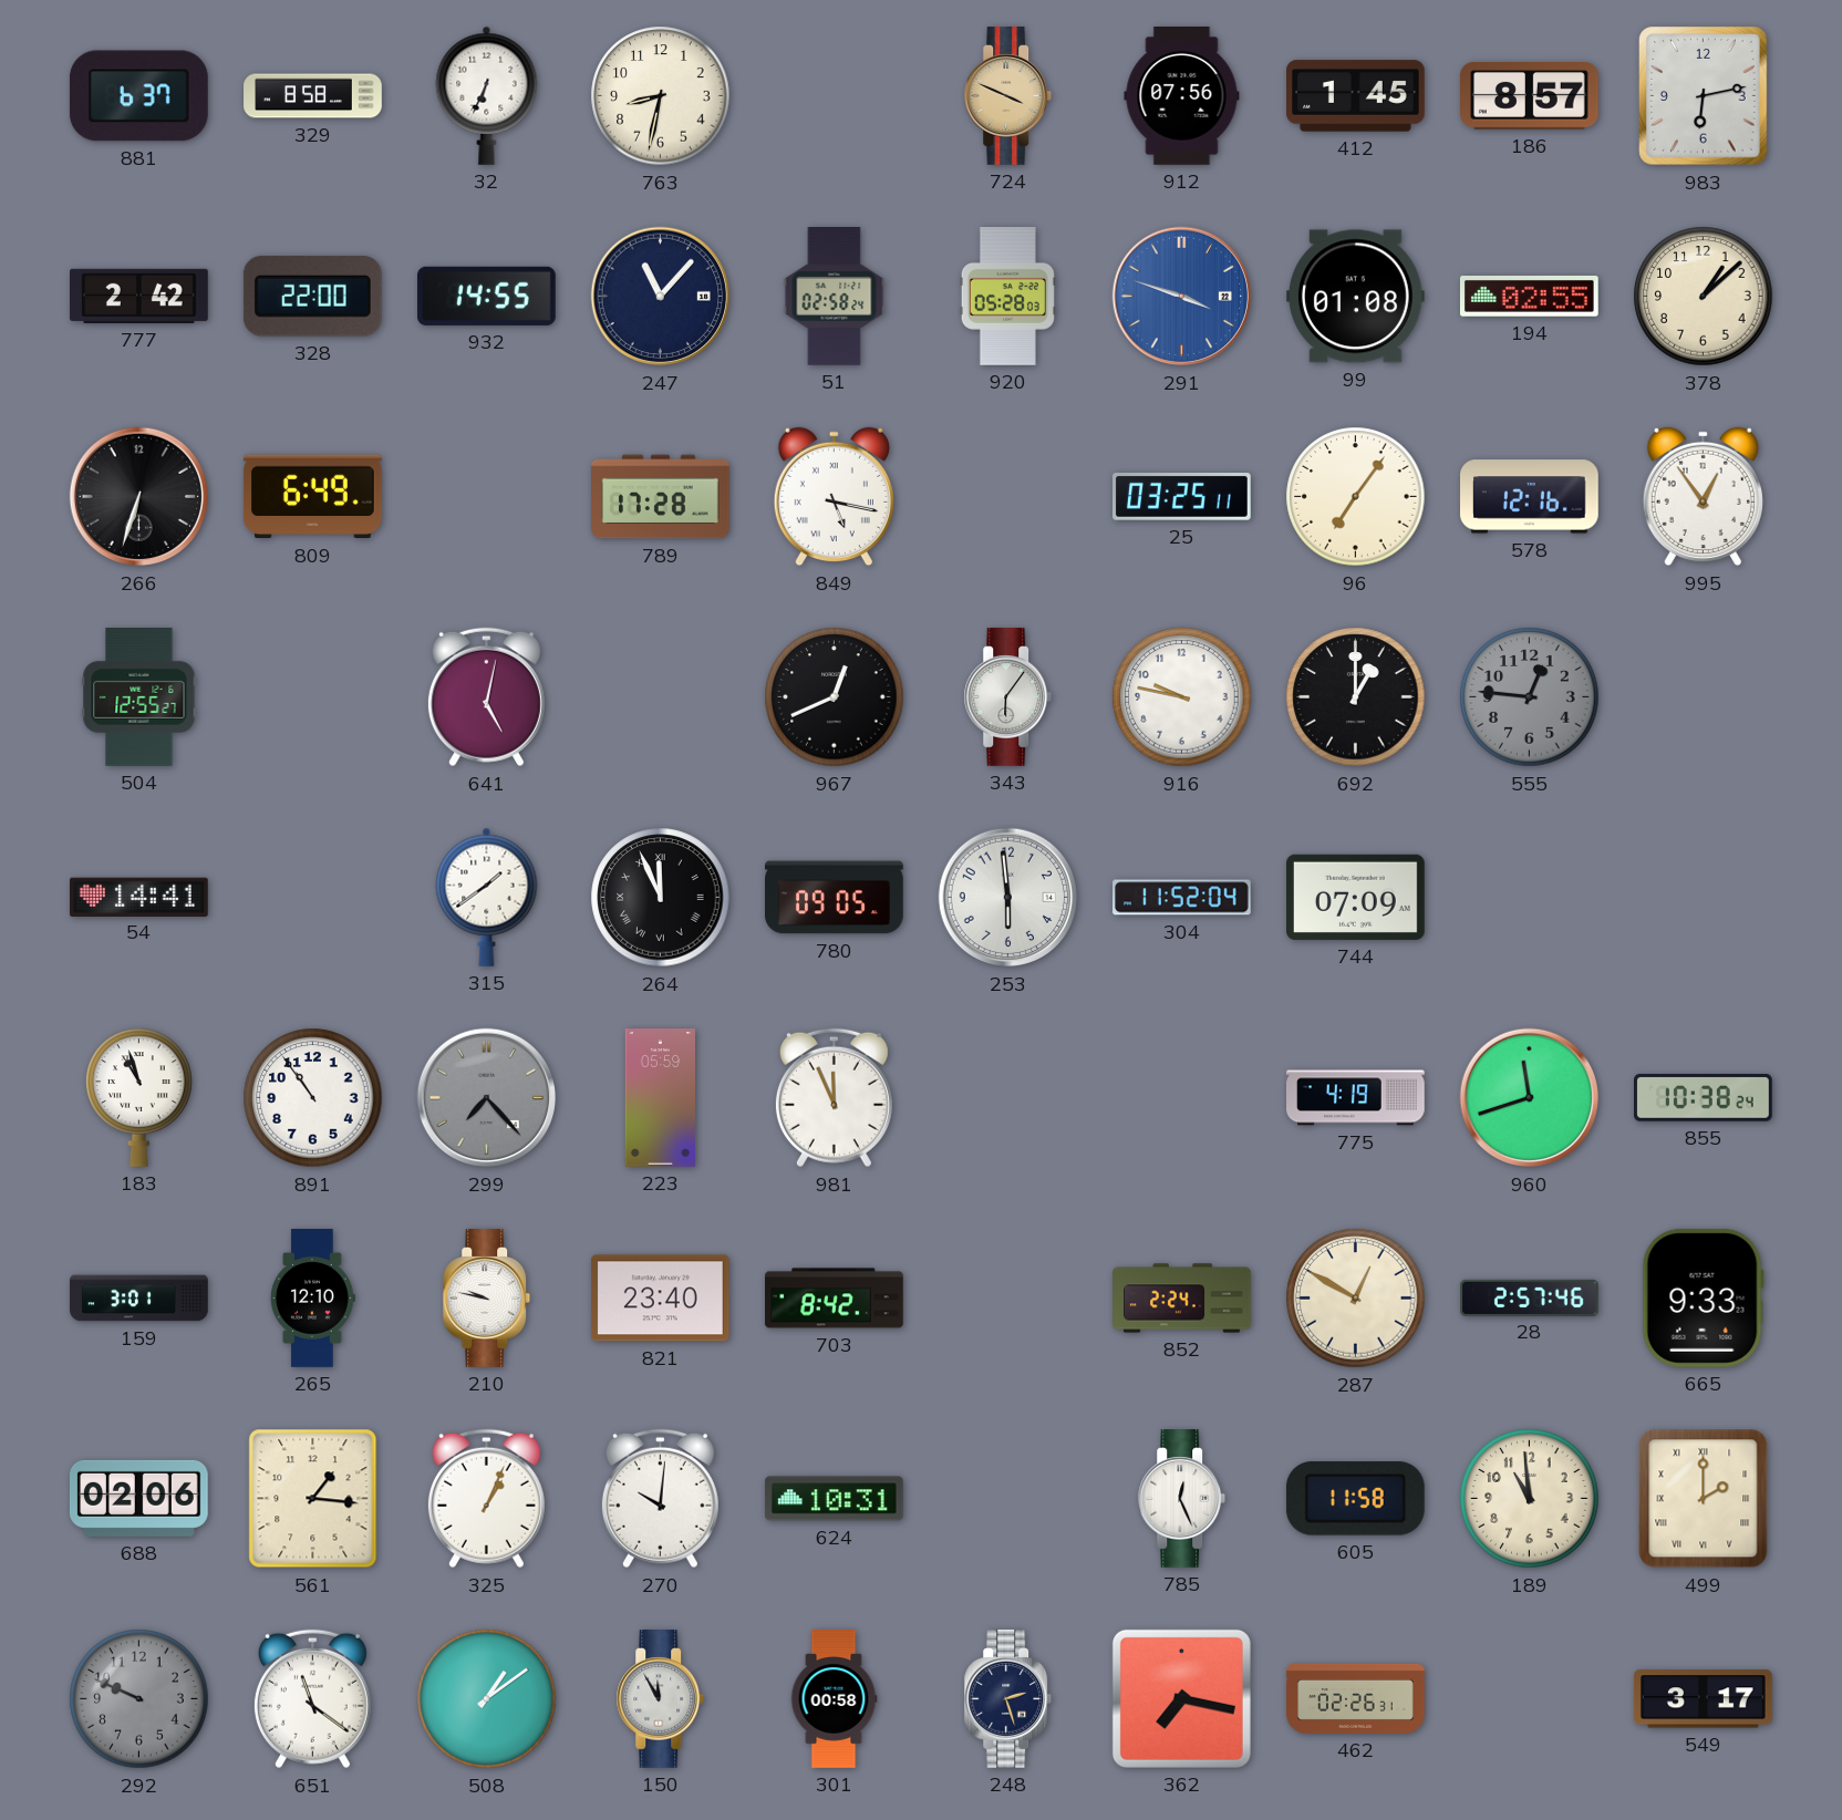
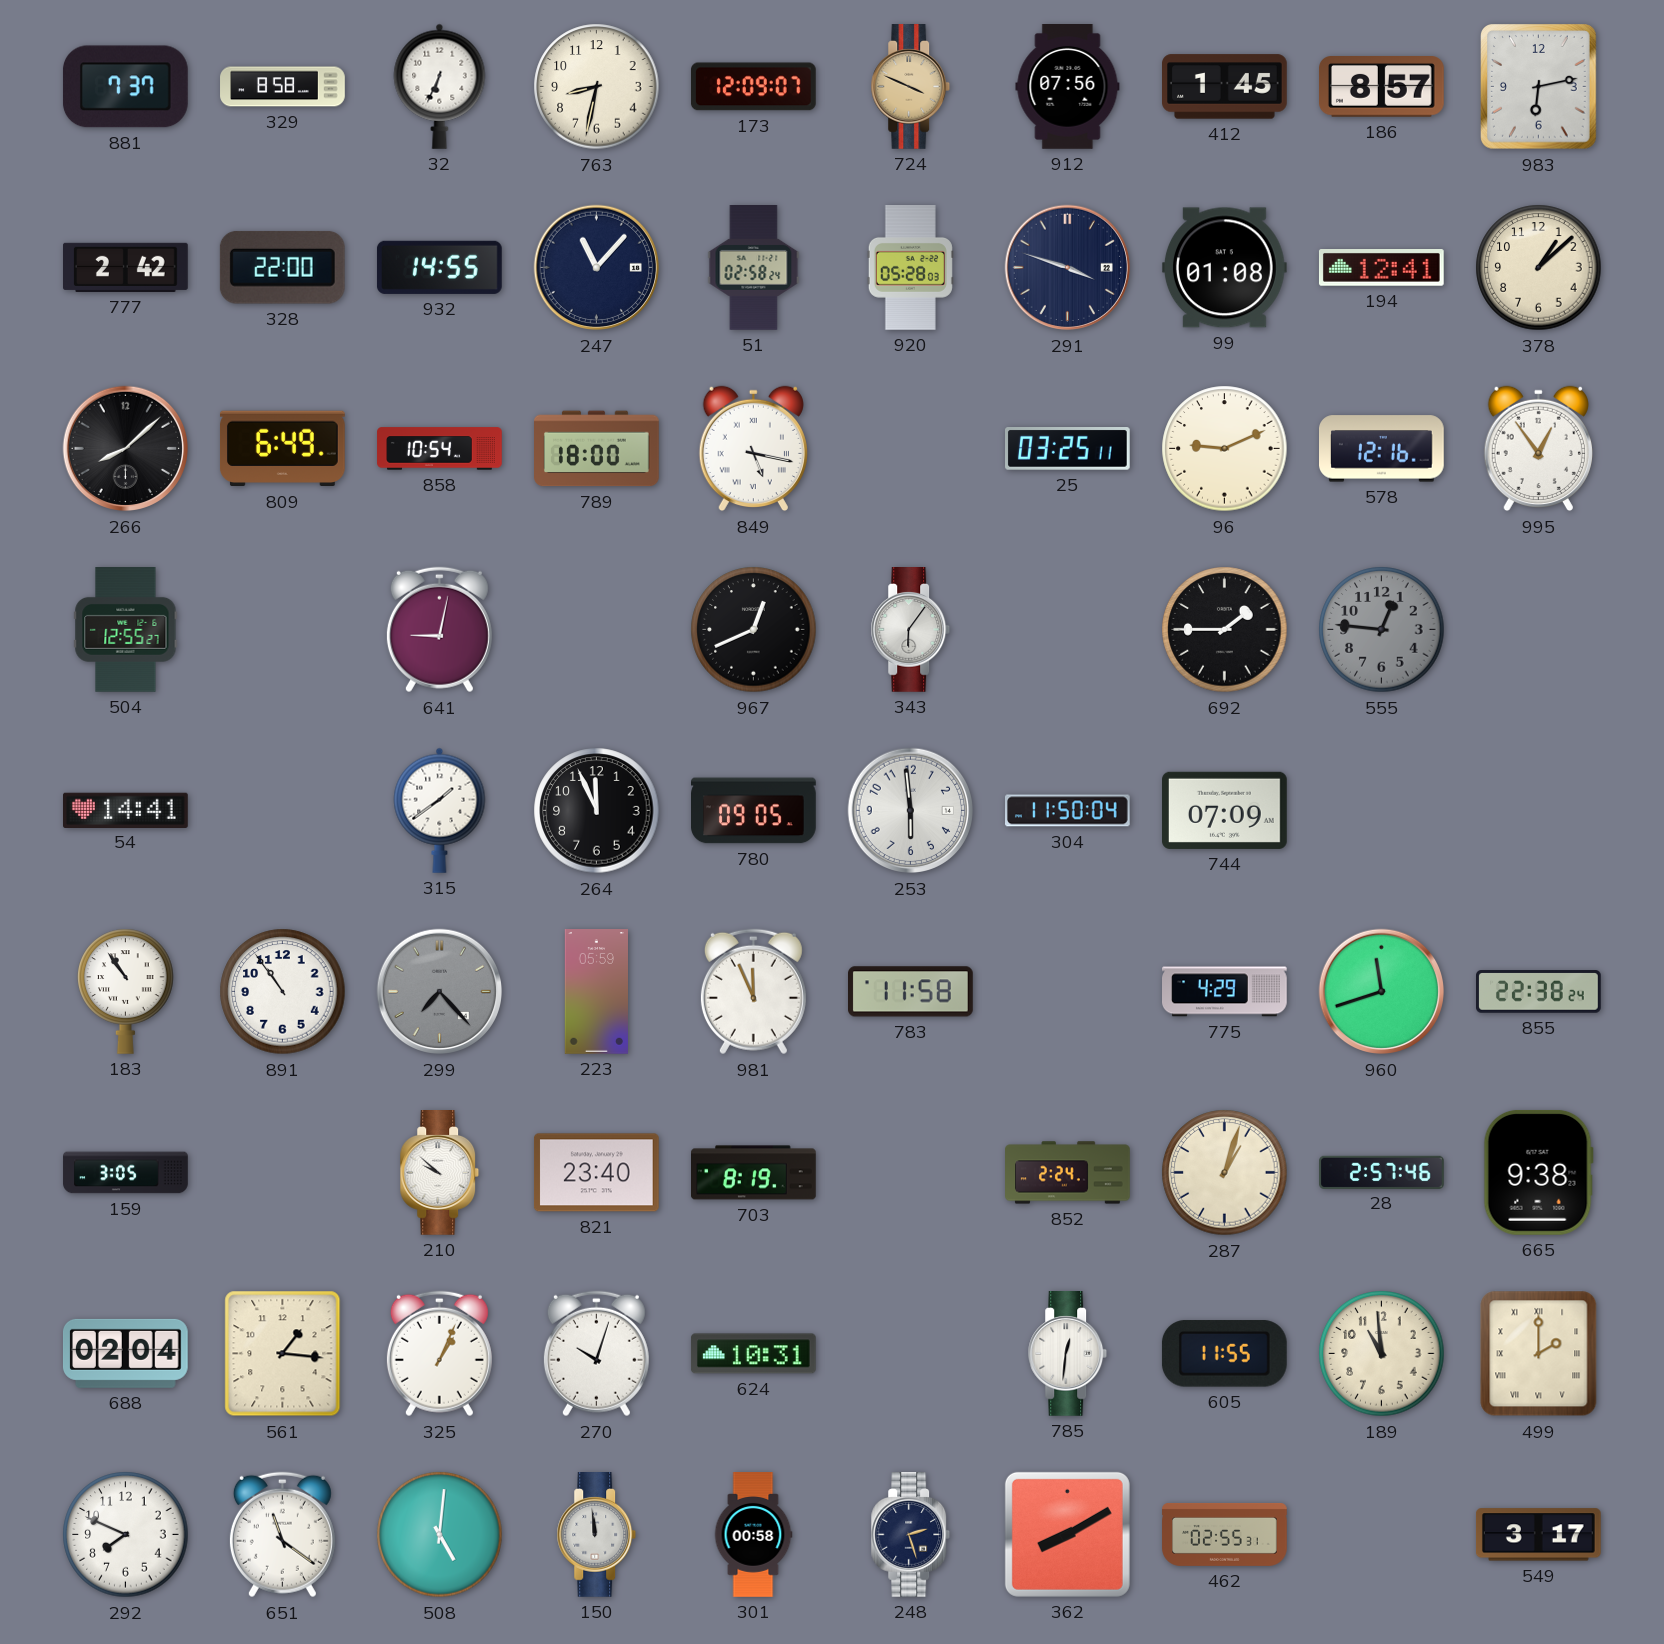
881: 6:37 -> 7:37
173: none -> 12:09
291 dial: blue -> navy
194: 02:55 -> 12:41
266: 6:33 -> 8:08
858: none -> 10:54
789: 17:28 -> 18:00
96: 7:06 -> 9:11
641: 5:02 -> 9:02
916: 9:47 -> none
692: 1:00 -> 1:45
264 numerals: Roman -> Arabic
304: 11:52 -> 11:50
183: 10:57 -> 10:54
783: none -> 11:58
775: 4:19 -> 4:29
855: 10:38 -> 22:38
159: 3:01 -> 3:05
265: 12:10 -> none
210: 9:47 -> 9:52
703: 8:42 -> 8:19
287: 12:50 -> 1:03
665: 9:33 -> 9:38
688: 02:06 -> 02:04
270: 10:01 -> 10:03
785: 12:26 -> 12:31
605: 11:58 -> 11:55
292: 9:49 -> 7:49
292 dial: grey -> white
508: 1:09 -> 5:01
150: 11:55 -> 11:59
362: 7:17 -> 8:10
462: 02:26 -> 02:55
